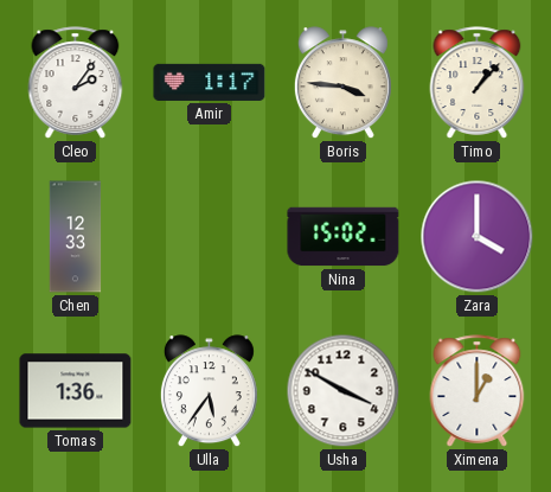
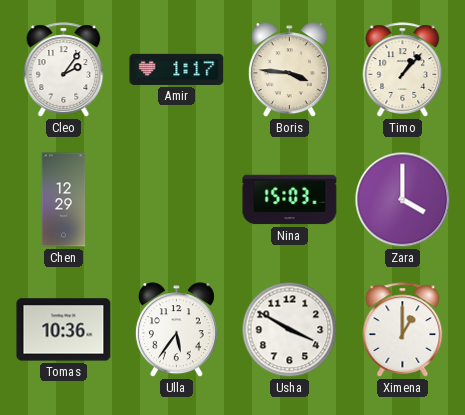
Chen: 12:33 -> 12:29
Nina: 15:02 -> 15:03
Tomas: 1:36 -> 10:36
